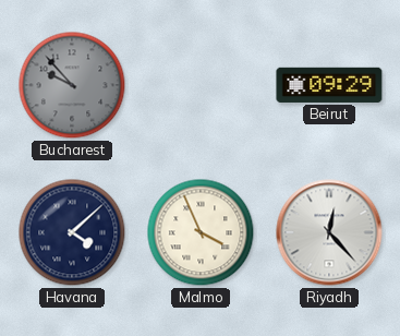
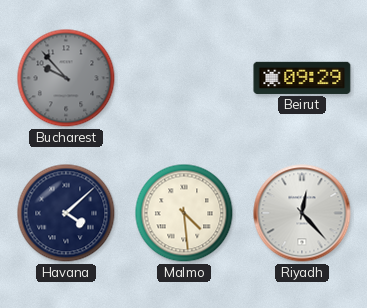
Malmo: 3:56 -> 4:29
